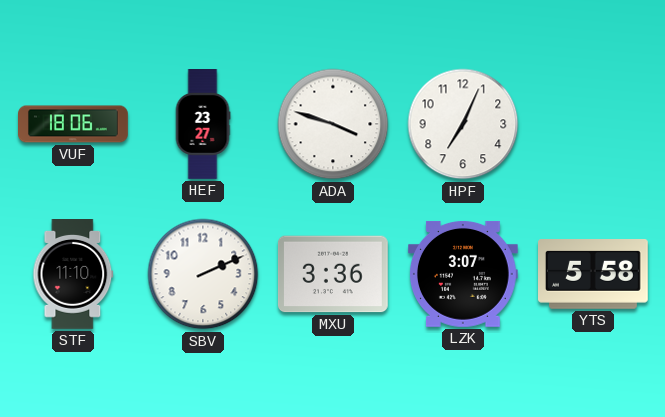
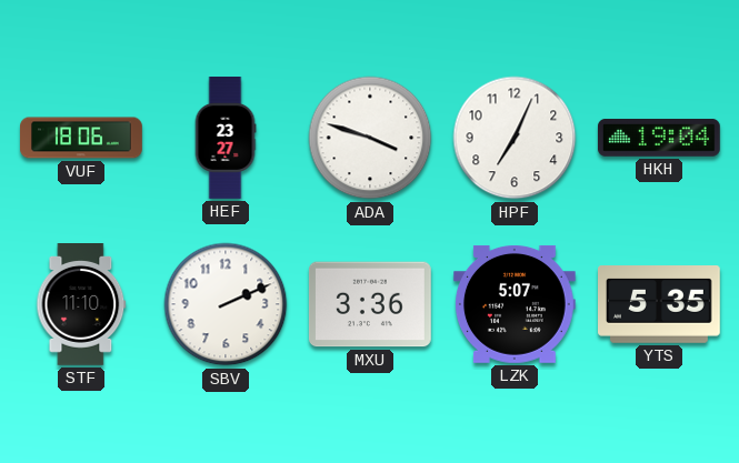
HKH: none -> 19:04
LZK: 3:07 -> 5:07
YTS: 5:58 -> 5:35
